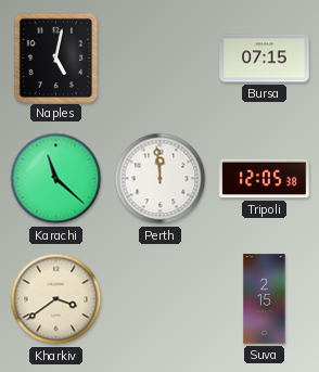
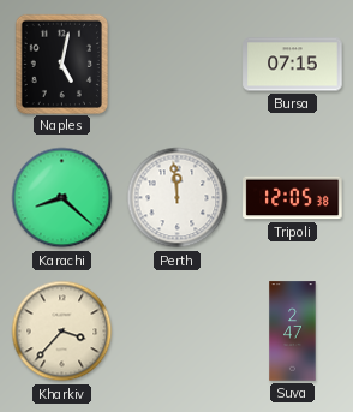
Karachi: 11:22 -> 8:22
Kharkiv: 3:39 -> 3:37
Suva: 2:15 -> 2:47
